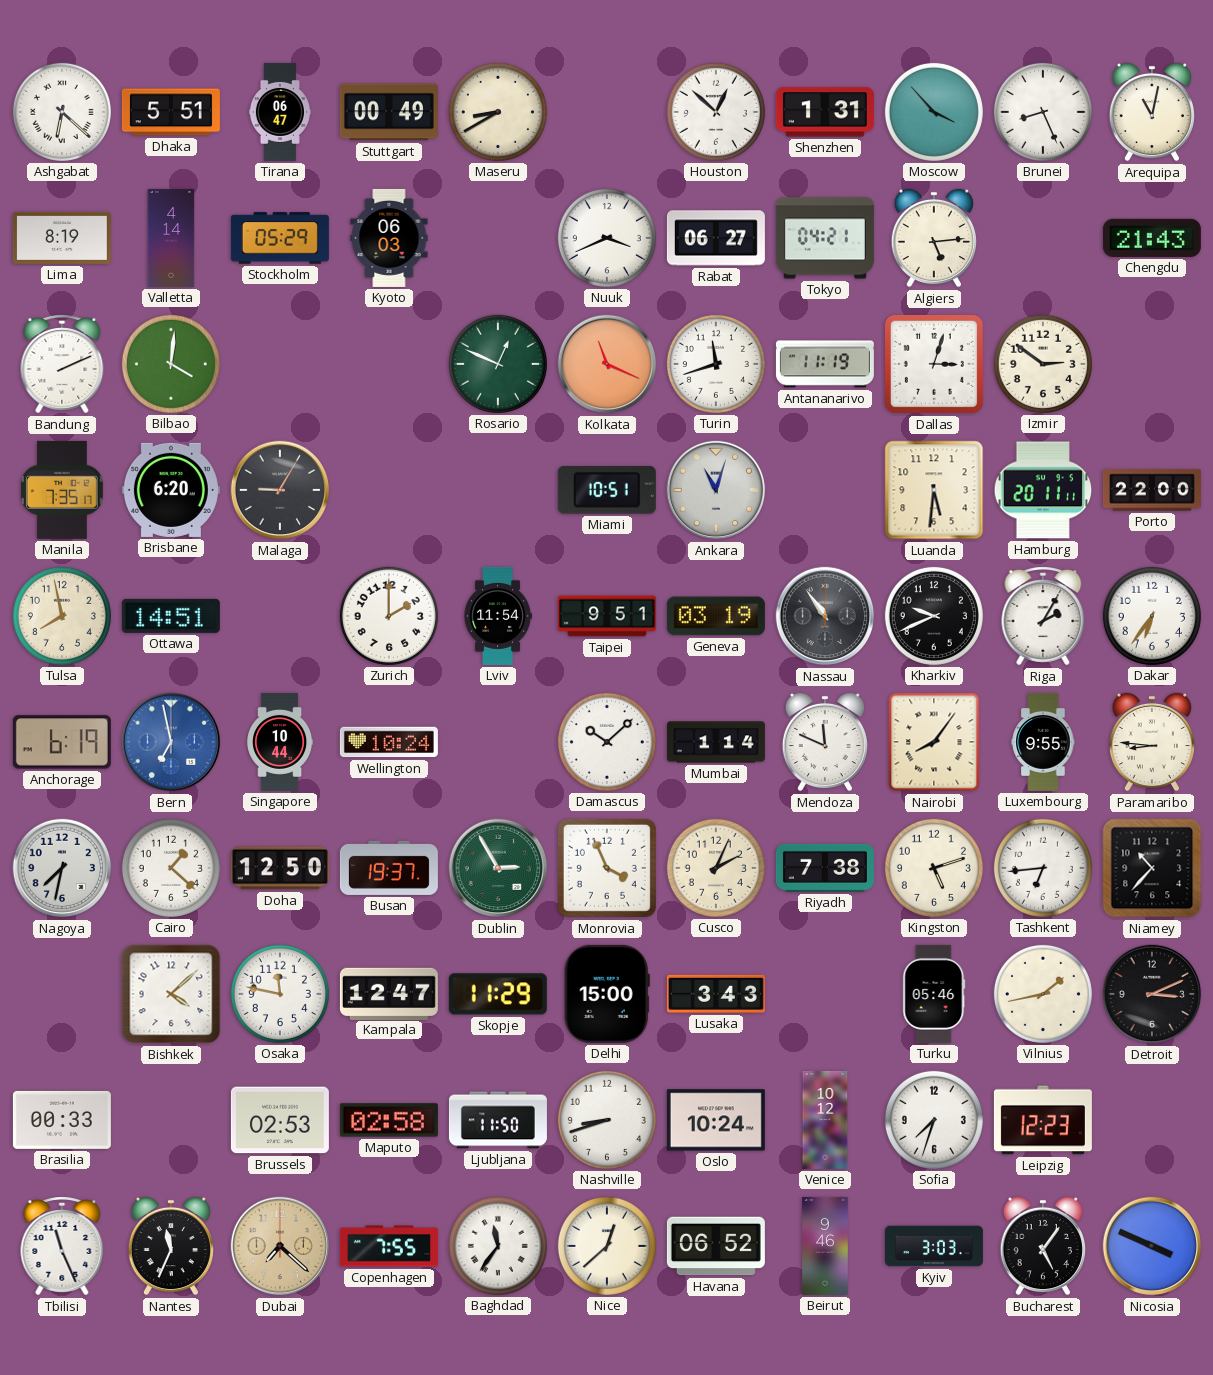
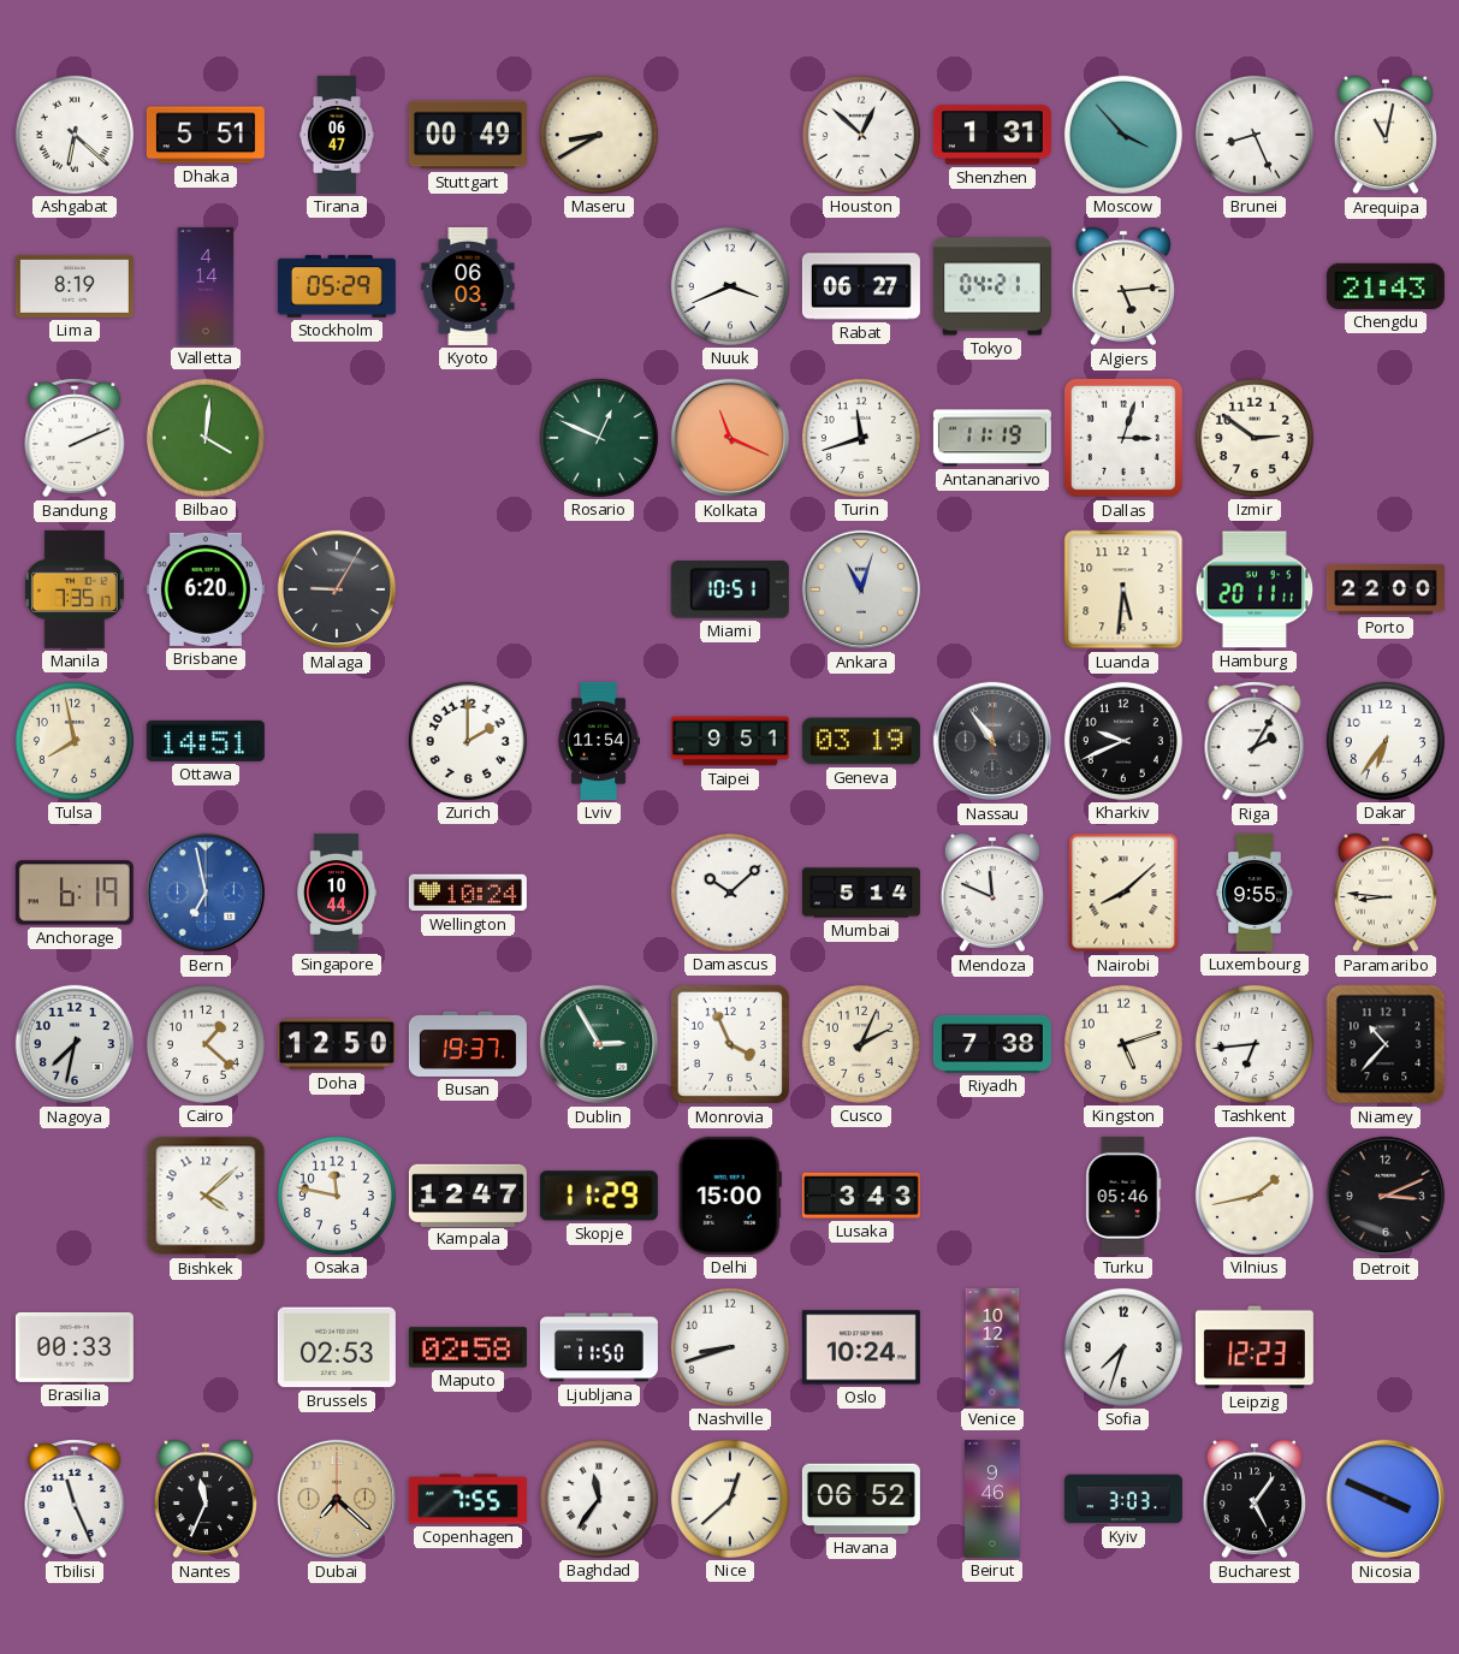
Mumbai: 1:14 -> 5:14
Nairobi: 8:06 -> 8:08
